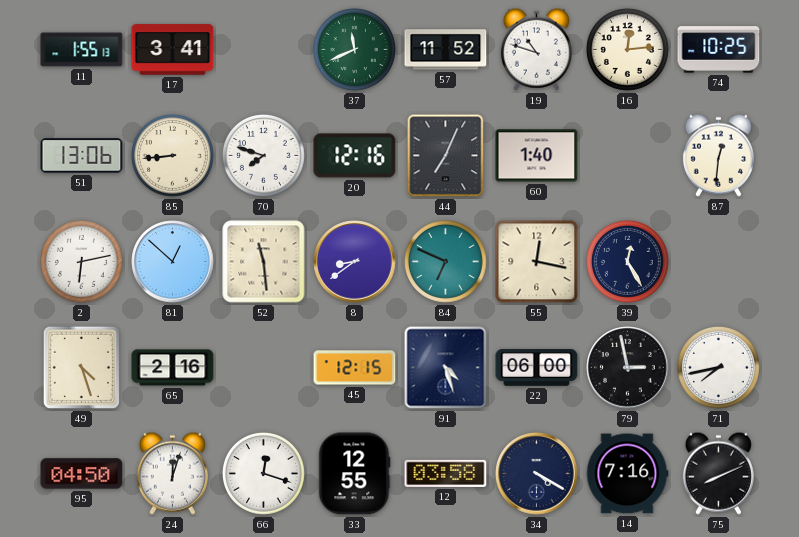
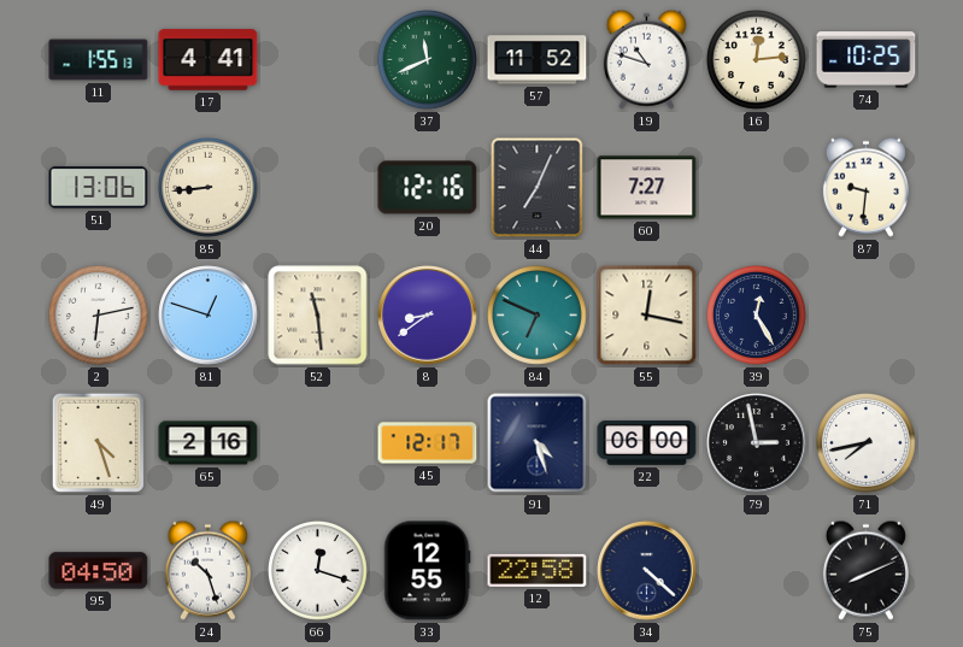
17: 3:41 -> 4:41
70: 7:48 -> none
60: 1:40 -> 7:27
87: 12:31 -> 9:31
81: 12:52 -> 12:48
45: 12:15 -> 12:17
24: 12:03 -> 10:27
12: 03:58 -> 22:58
34: 4:20 -> 4:22
14: 7:16 -> none
